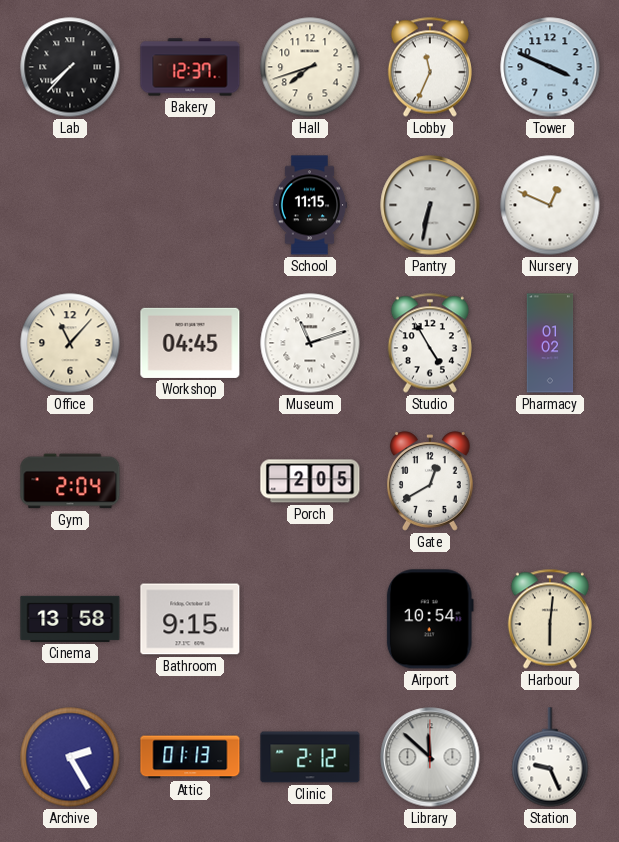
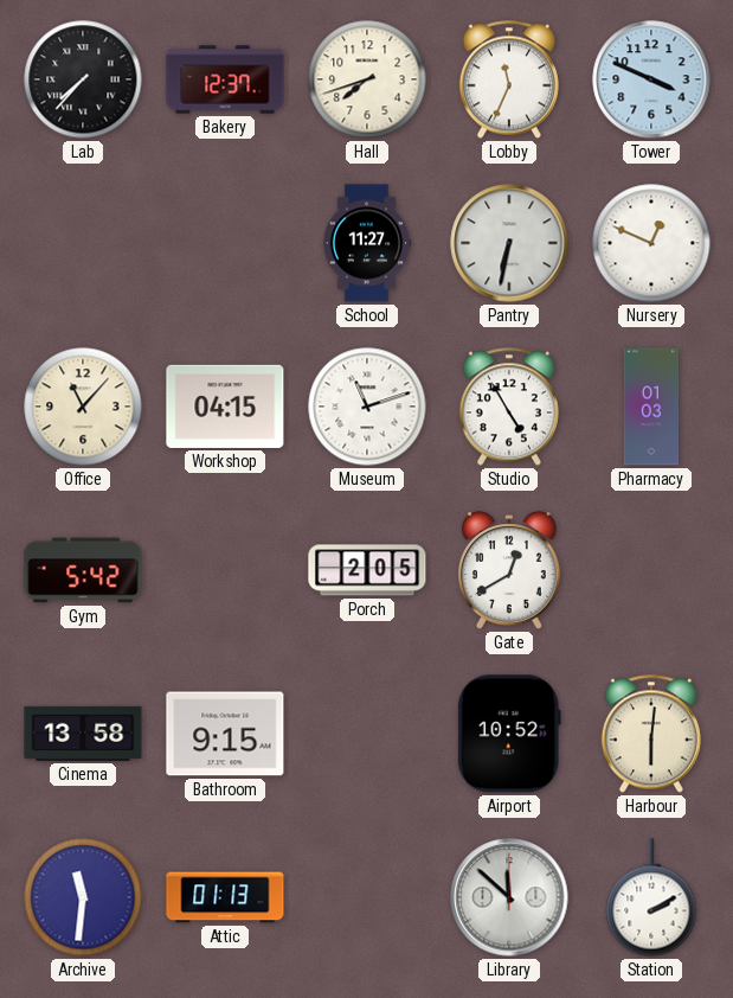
School: 11:15 -> 11:27
Workshop: 04:45 -> 04:15
Pharmacy: 01:02 -> 01:03
Gym: 2:04 -> 5:42
Airport: 10:54 -> 10:52
Archive: 2:25 -> 11:31
Clinic: 2:12 -> none
Station: 9:26 -> 2:10
